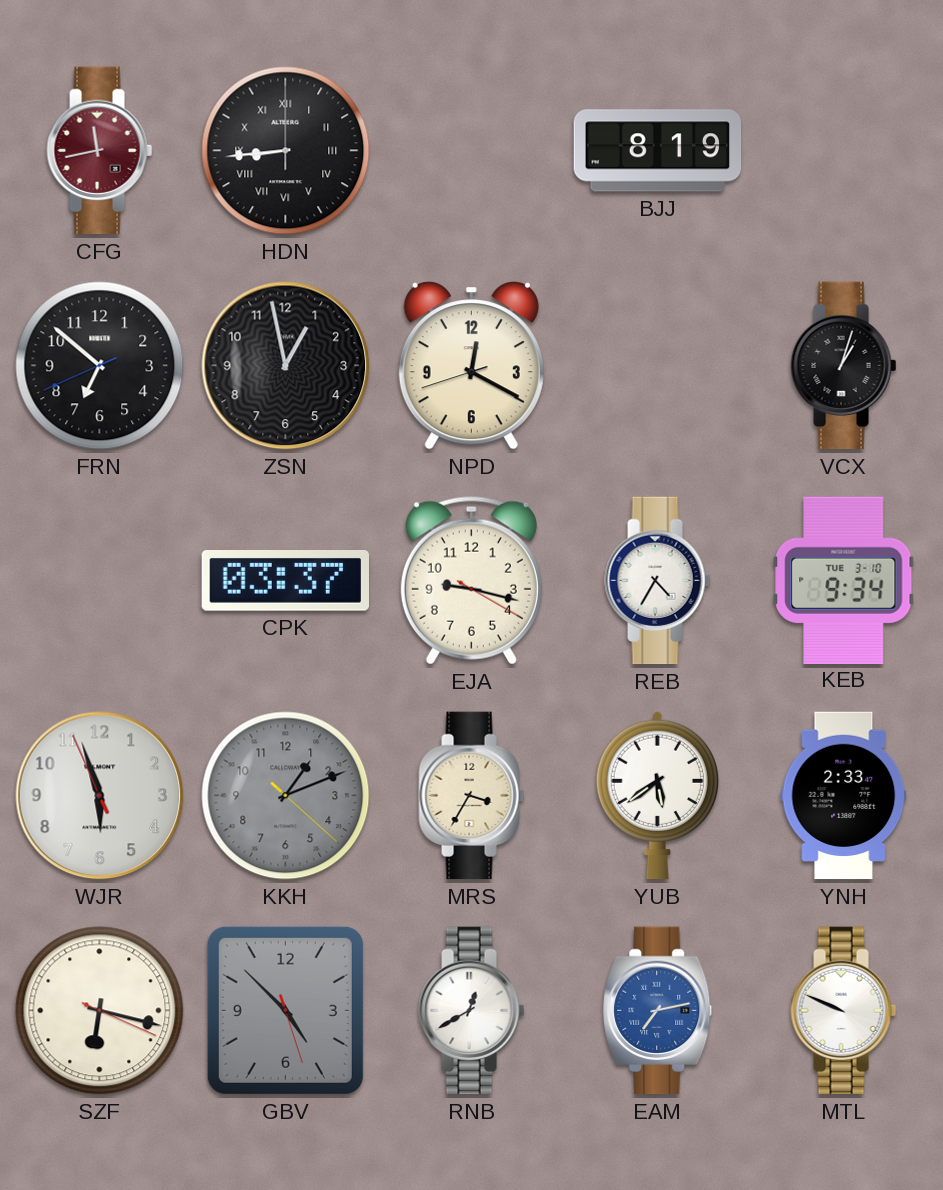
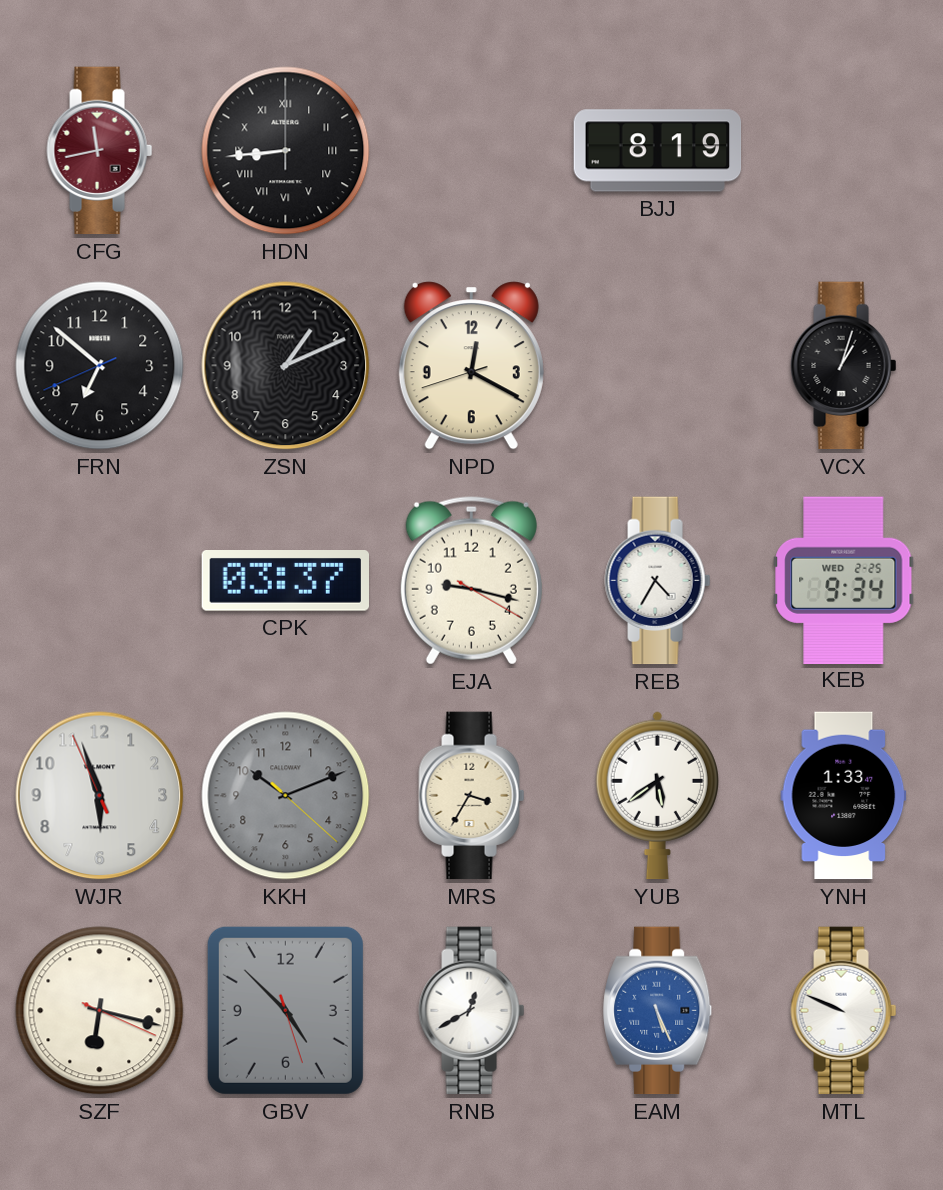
ZSN: 12:58 -> 1:11
KEB date: TUE 3-10 -> WED 2-25
KKH: 1:11 -> 10:11
YNH: 2:33 -> 1:33
EAM: 7:13 -> 5:26
